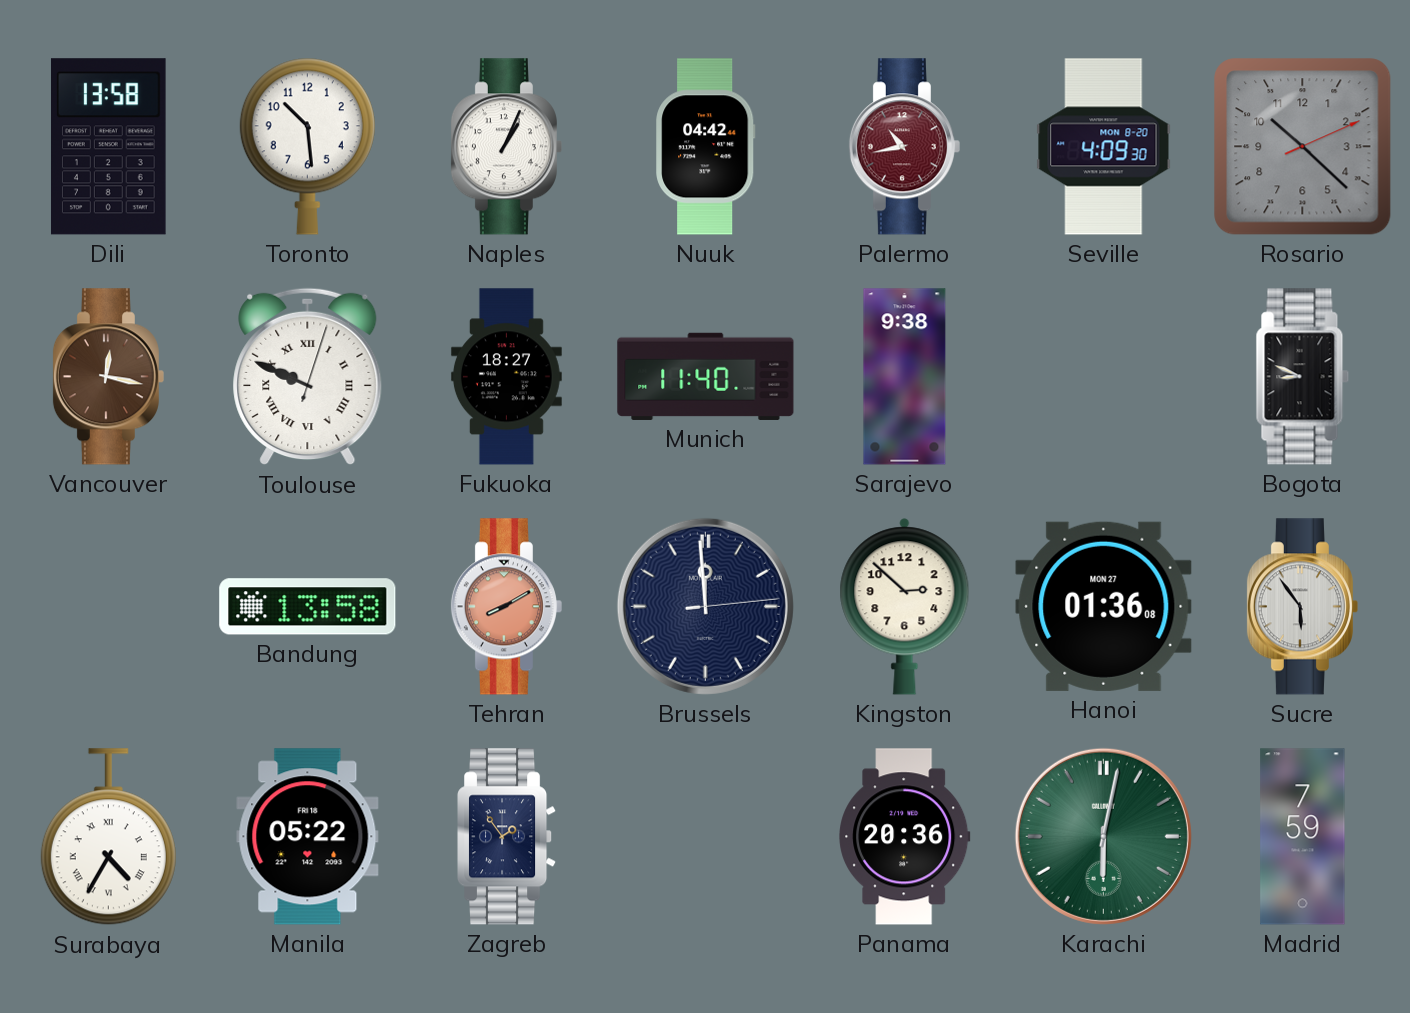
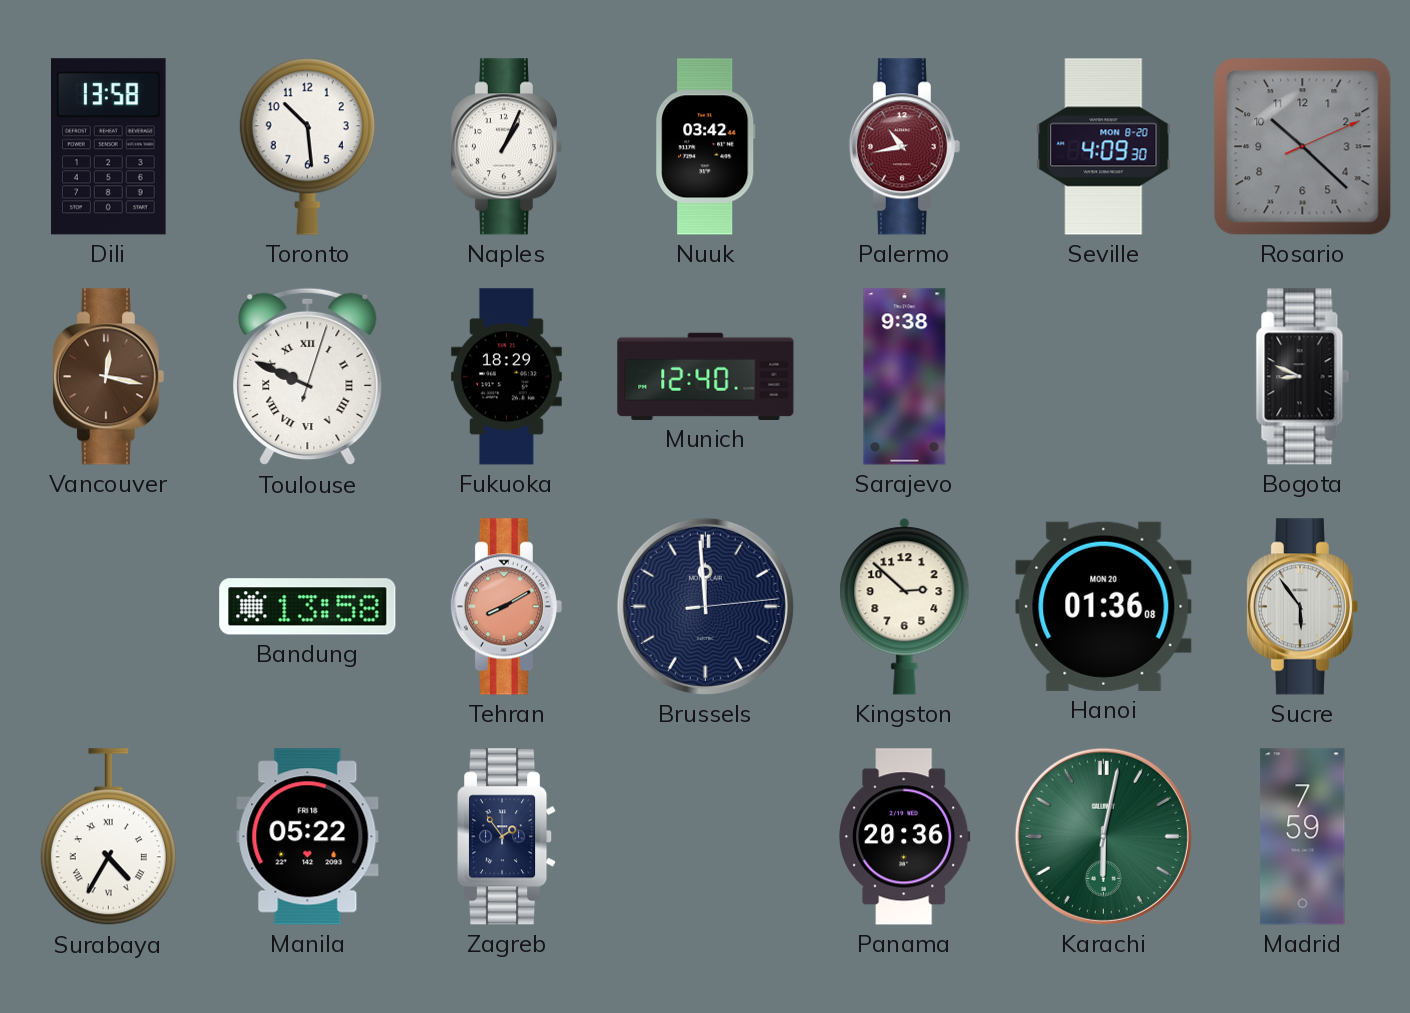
Nuuk: 04:42 -> 03:42
Fukuoka: 18:27 -> 18:29
Munich: 11:40 -> 12:40
Hanoi date: MON 27 -> MON 20
